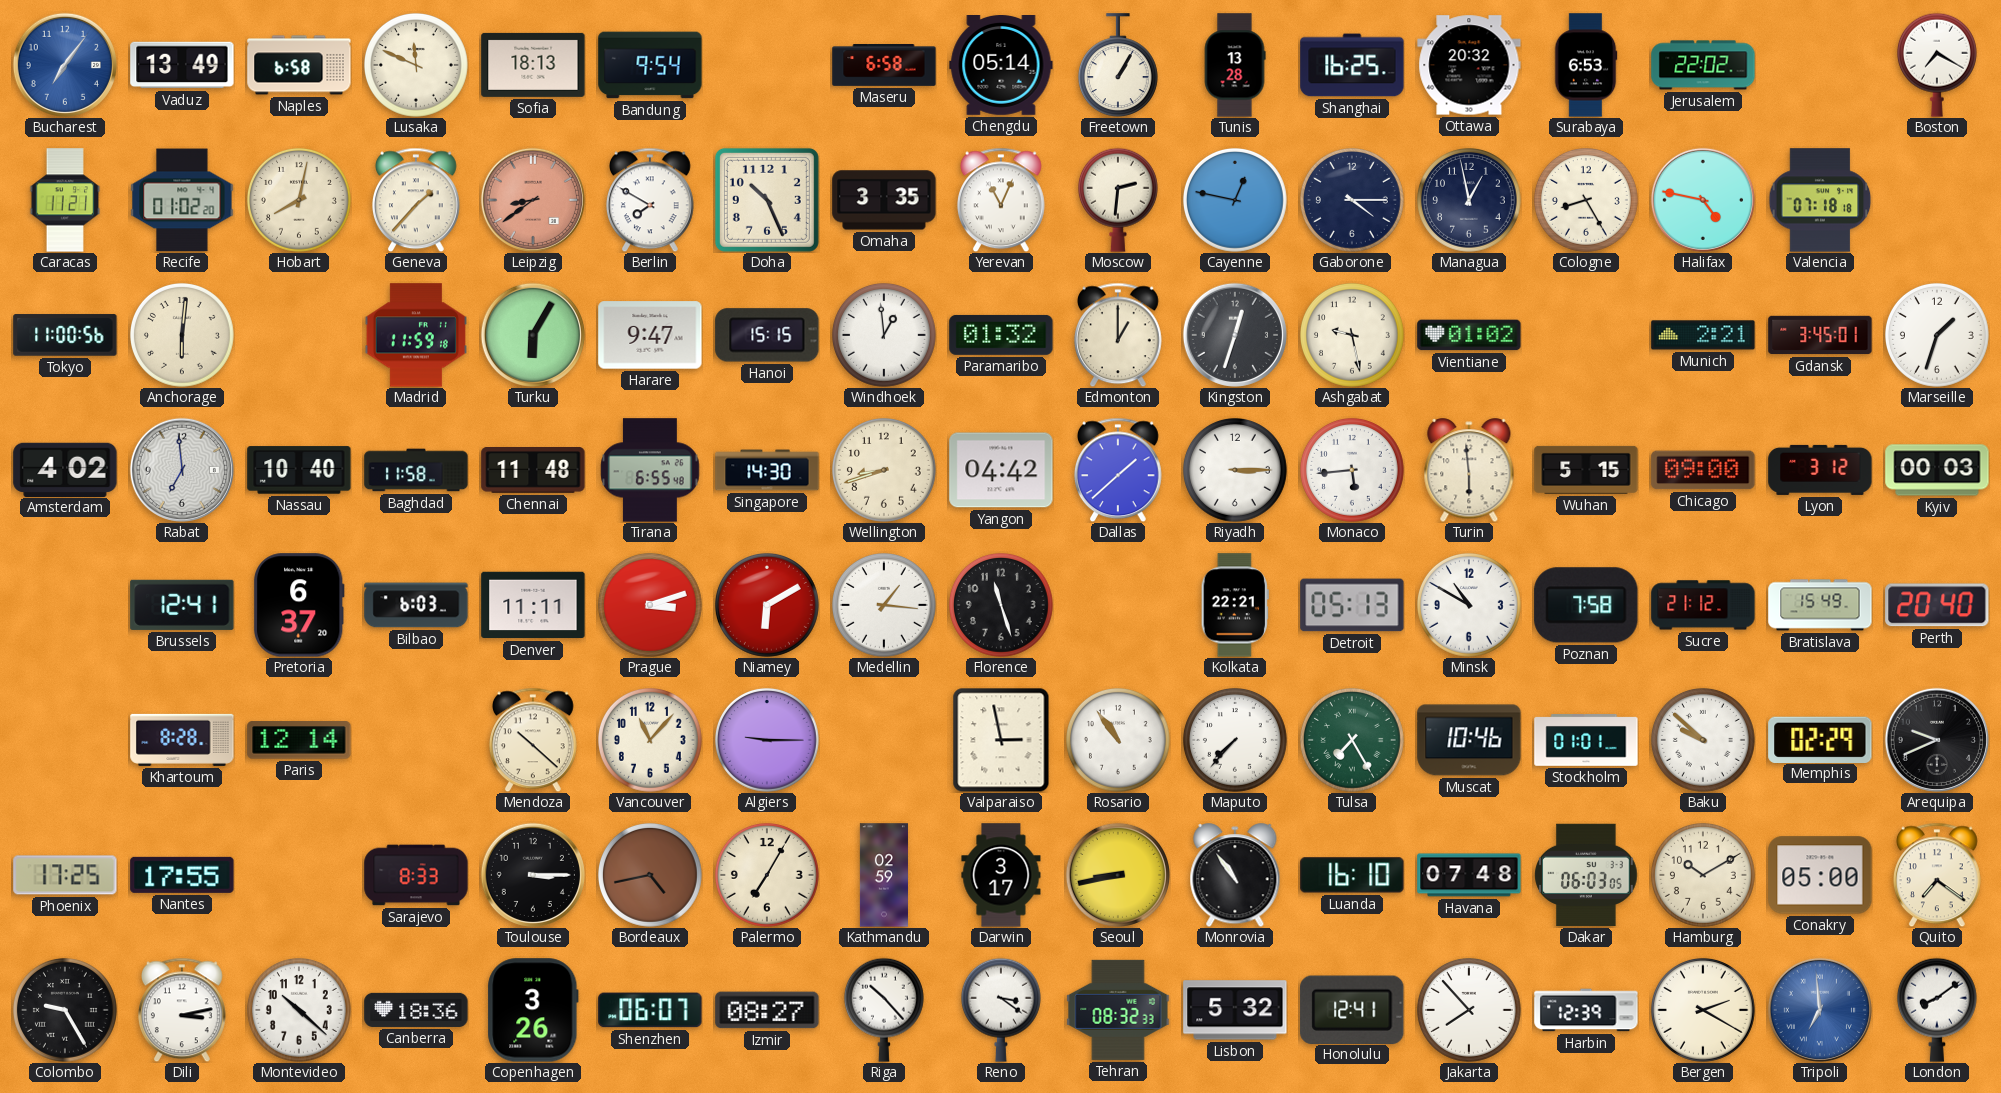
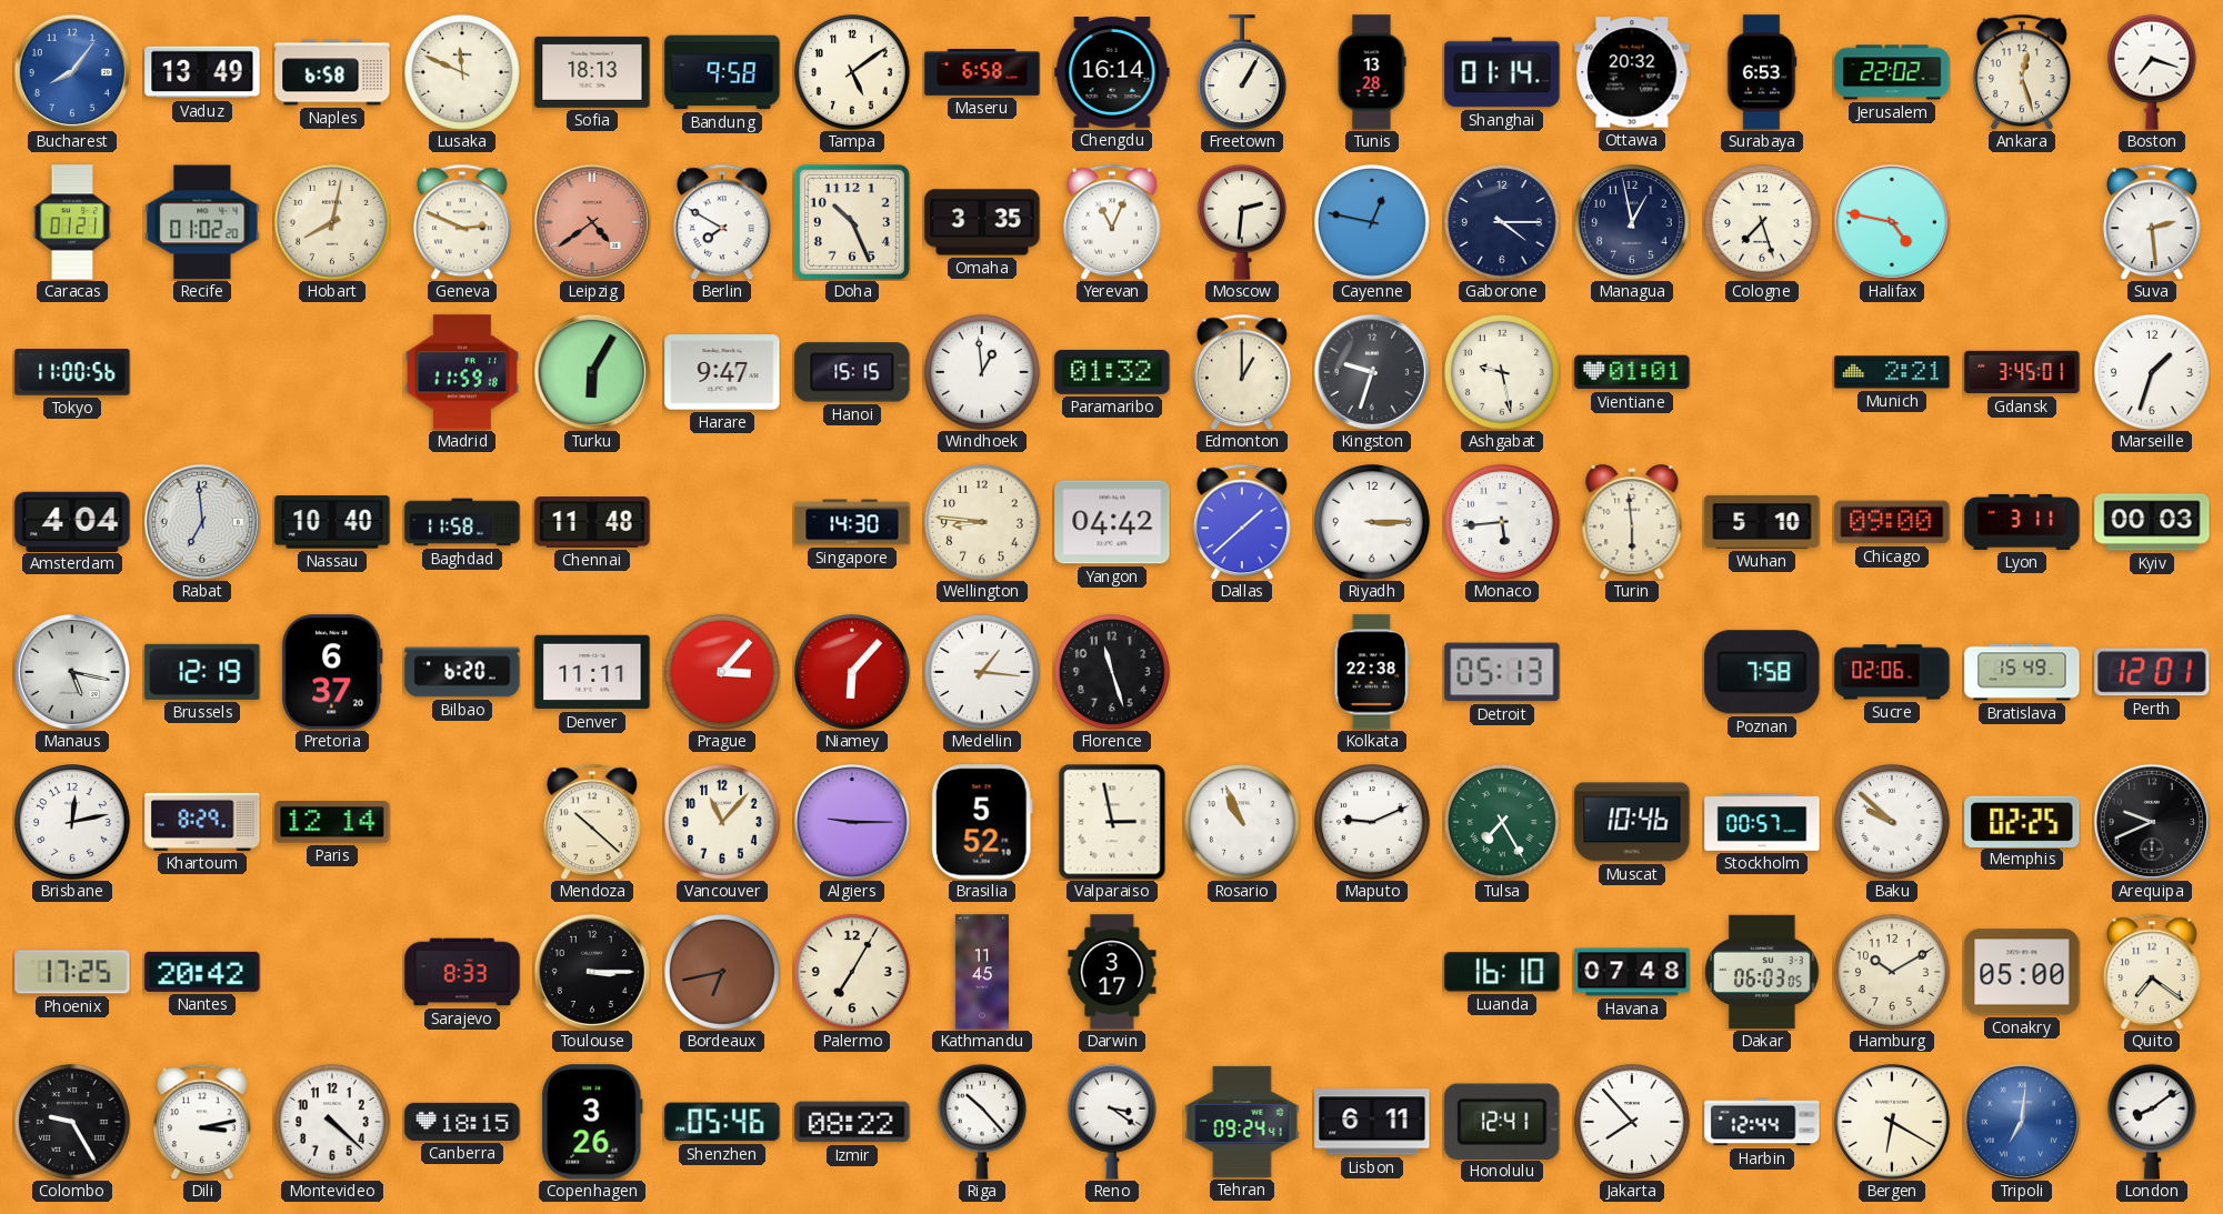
Bucharest: 7:06 -> 8:06
Bandung: 9:54 -> 9:58
Tampa: none -> 5:09
Chengdu: 05:14 -> 16:14
Shanghai: 16:25 -> 01:14
Ankara: none -> 12:27
Boston: 7:20 -> 7:18
Caracas: 11:21 -> 01:21
Geneva: 1:37 -> 2:49
Leipzig: 8:39 -> 4:39
Cologne: 8:25 -> 7:27
Valencia: 07:18 -> none
Suva: none -> 2:29
Anchorage: 6:01 -> none
Kingston: 12:33 -> 9:33
Vientiane: 01:02 -> 01:01
Amsterdam: 4:02 -> 4:04
Tirana: 6:55 -> none
Wellington: 8:42 -> 8:46
Wuhan: 5:15 -> 5:10
Lyon: 3:12 -> 3:11
Manaus: none -> 5:17
Brussels: 12:41 -> 12:19
Bilbao: 6:03 -> 6:20
Prague: 3:12 -> 3:07
Niamey: 6:10 -> 6:07
Kolkata: 22:21 -> 22:38
Minsk: 10:50 -> none
Sucre: 21:12 -> 02:06
Perth: 20:40 -> 12:01
Brisbane: none -> 12:13
Khartoum: 8:28 -> 8:29
Brasilia: none -> 5:52
Rosario: 10:54 -> 10:56
Maputo: 7:37 -> 9:11
Stockholm: 01:01 -> 00:57
Memphis: 02:29 -> 02:25
Nantes: 17:55 -> 20:42
Bordeaux: 4:43 -> 6:43
Kathmandu: 02:59 -> 11:45
Seoul: 8:43 -> none
Monrovia: 10:54 -> none
Montevideo: 10:22 -> 4:22
Canberra: 18:36 -> 18:15
Shenzhen: 06:07 -> 05:46
Izmir: 08:27 -> 08:22
Tehran: 08:32 -> 09:24
Lisbon: 5:32 -> 6:11
Harbin: 12:39 -> 12:44
Bergen: 2:20 -> 6:20
Tripoli: 6:59 -> 7:01
